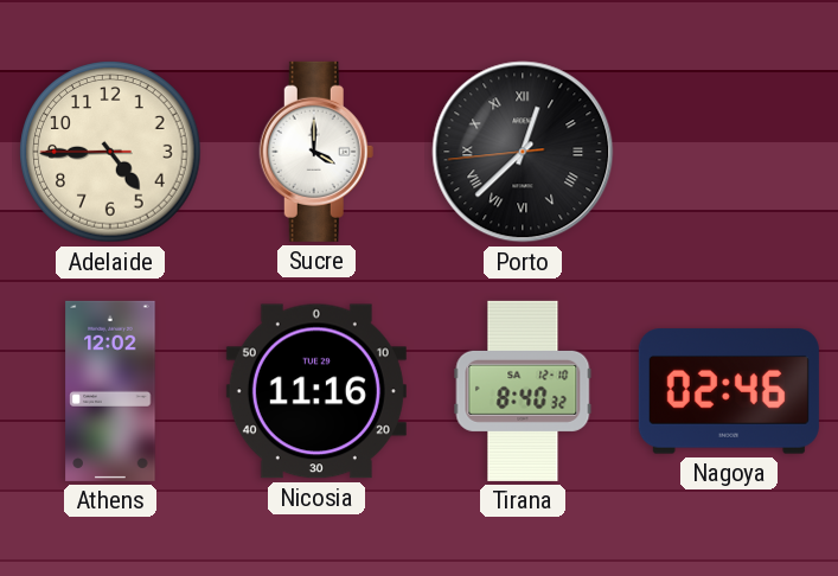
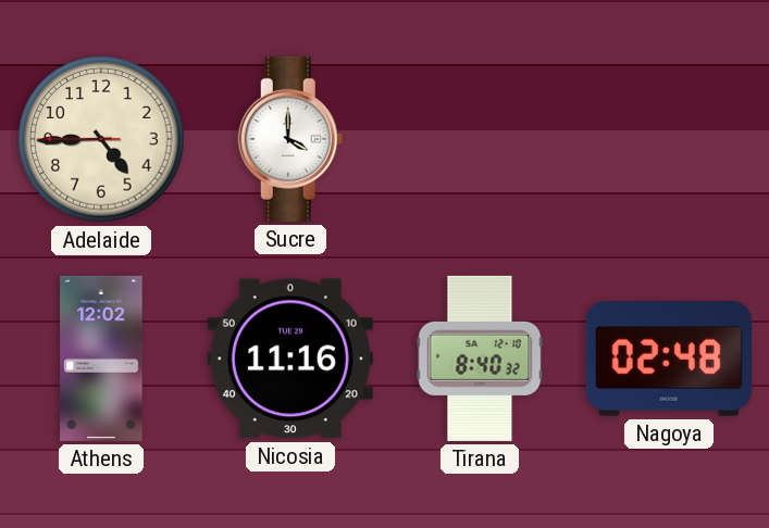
Porto: 12:37 -> none
Nagoya: 02:46 -> 02:48
